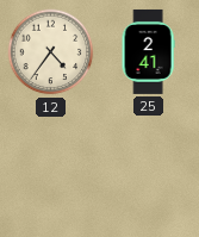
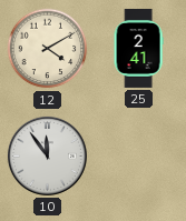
12: 4:36 -> 4:10
10: none -> 11:54
